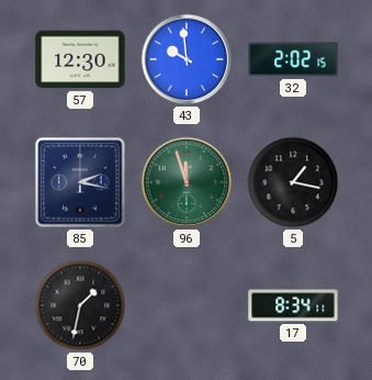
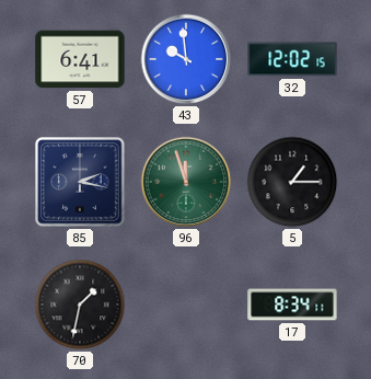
57: 12:30 -> 6:41
32: 2:02 -> 12:02
5: 1:17 -> 1:15
